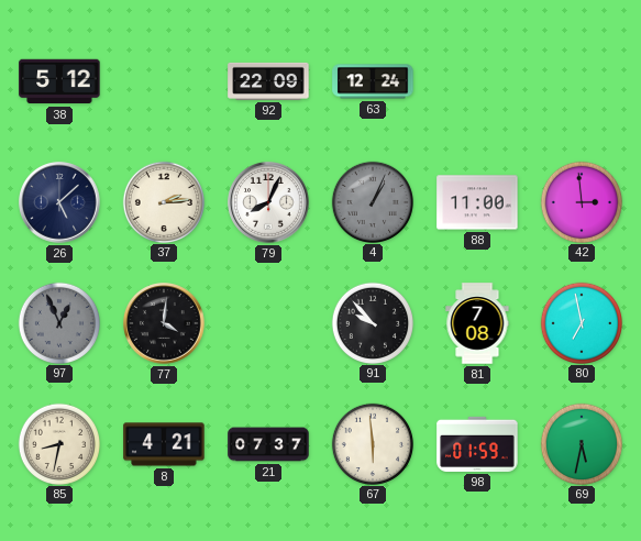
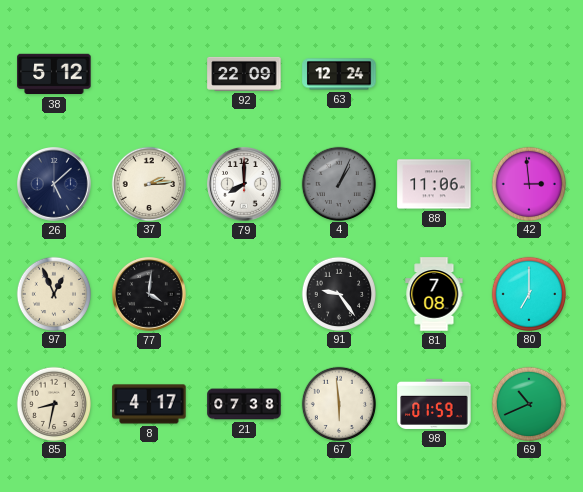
79: 8:04 -> 8:00
88: 11:00 -> 11:06
97 dial: grey -> cream
91: 9:53 -> 9:24
80: 6:58 -> 7:00
8: 4:21 -> 4:17
21: 07:37 -> 07:38
69: 5:32 -> 10:41
